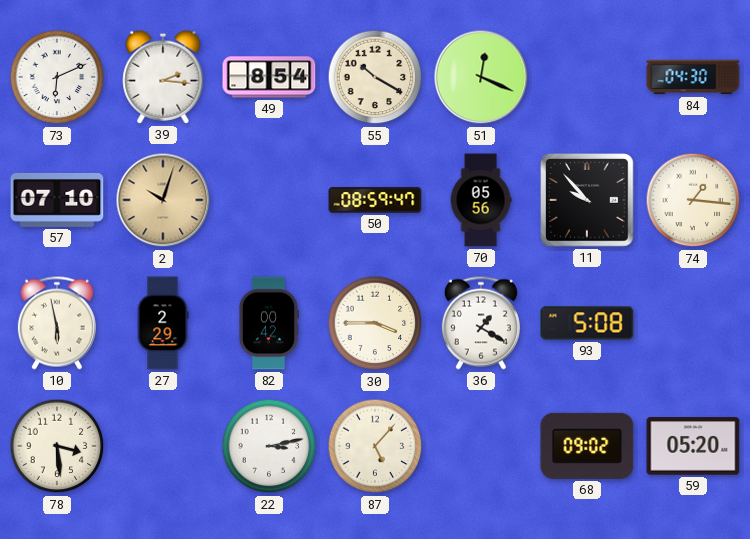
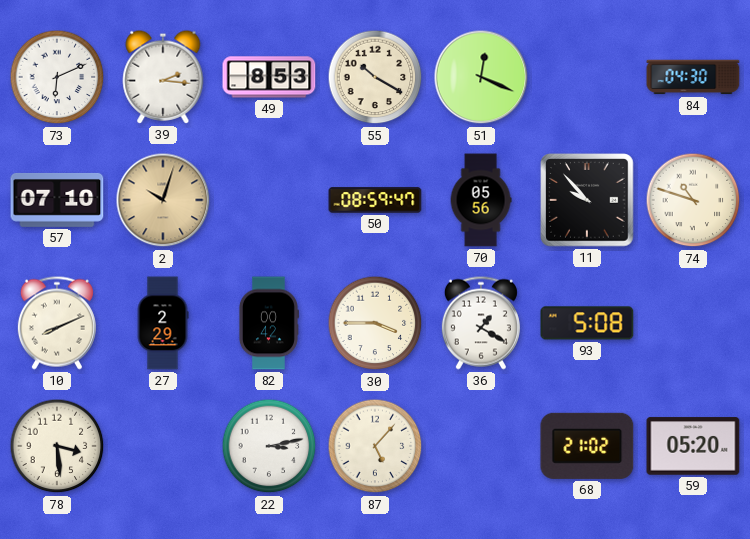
49: 8:54 -> 8:53
74: 1:16 -> 10:48
10: 5:58 -> 8:11
68: 09:02 -> 21:02
